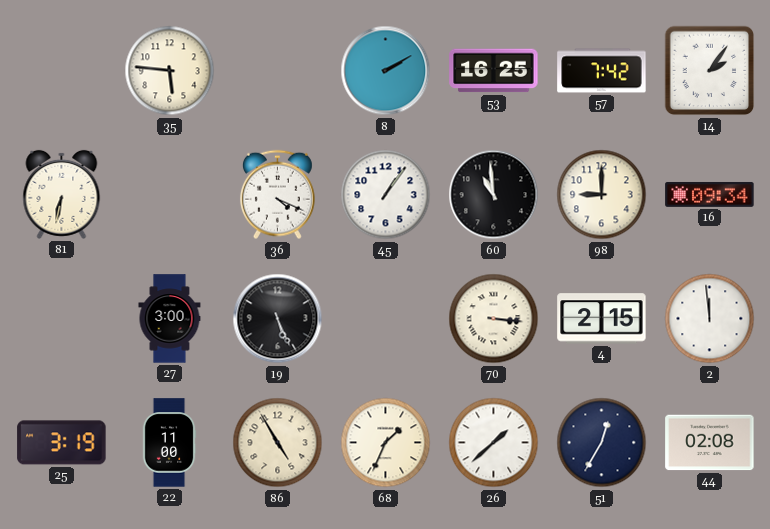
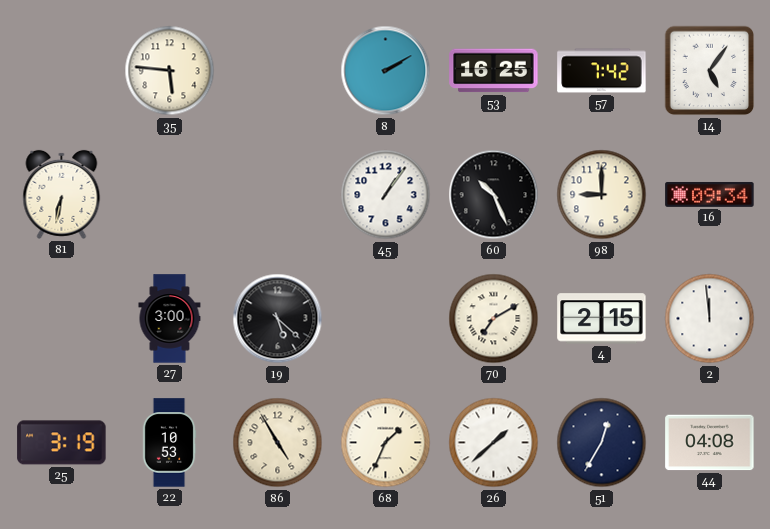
14: 2:06 -> 5:06
36: 4:19 -> none
60: 10:59 -> 10:26
19: 5:26 -> 5:22
70: 3:16 -> 7:10
22: 11:00 -> 10:53
44: 02:08 -> 04:08
